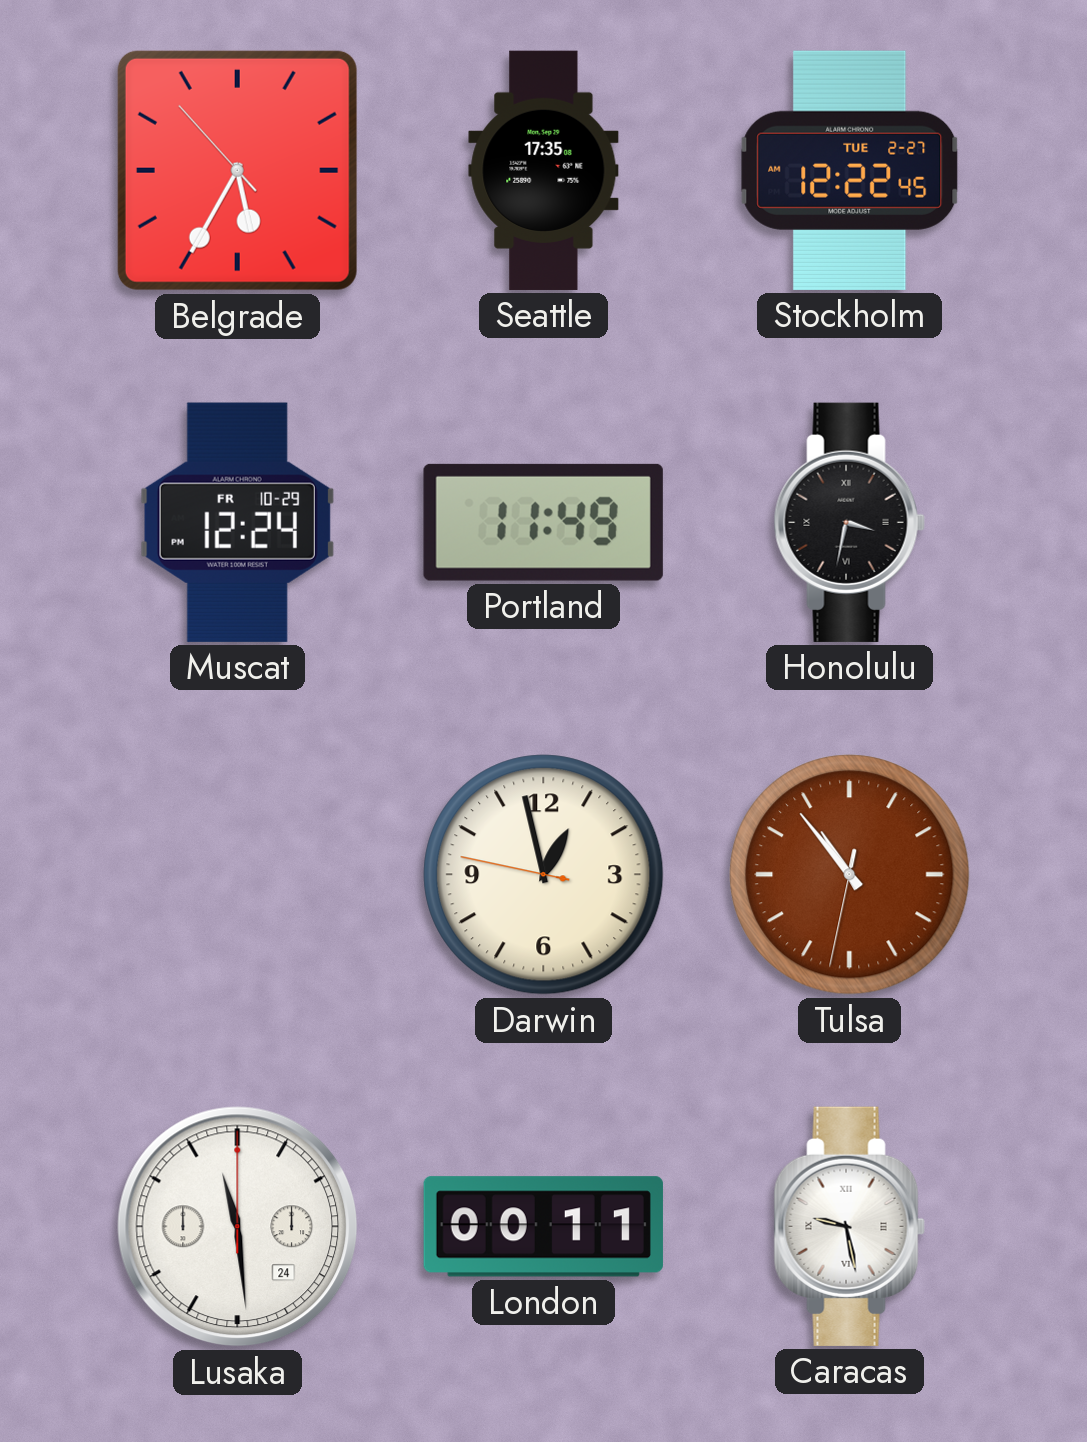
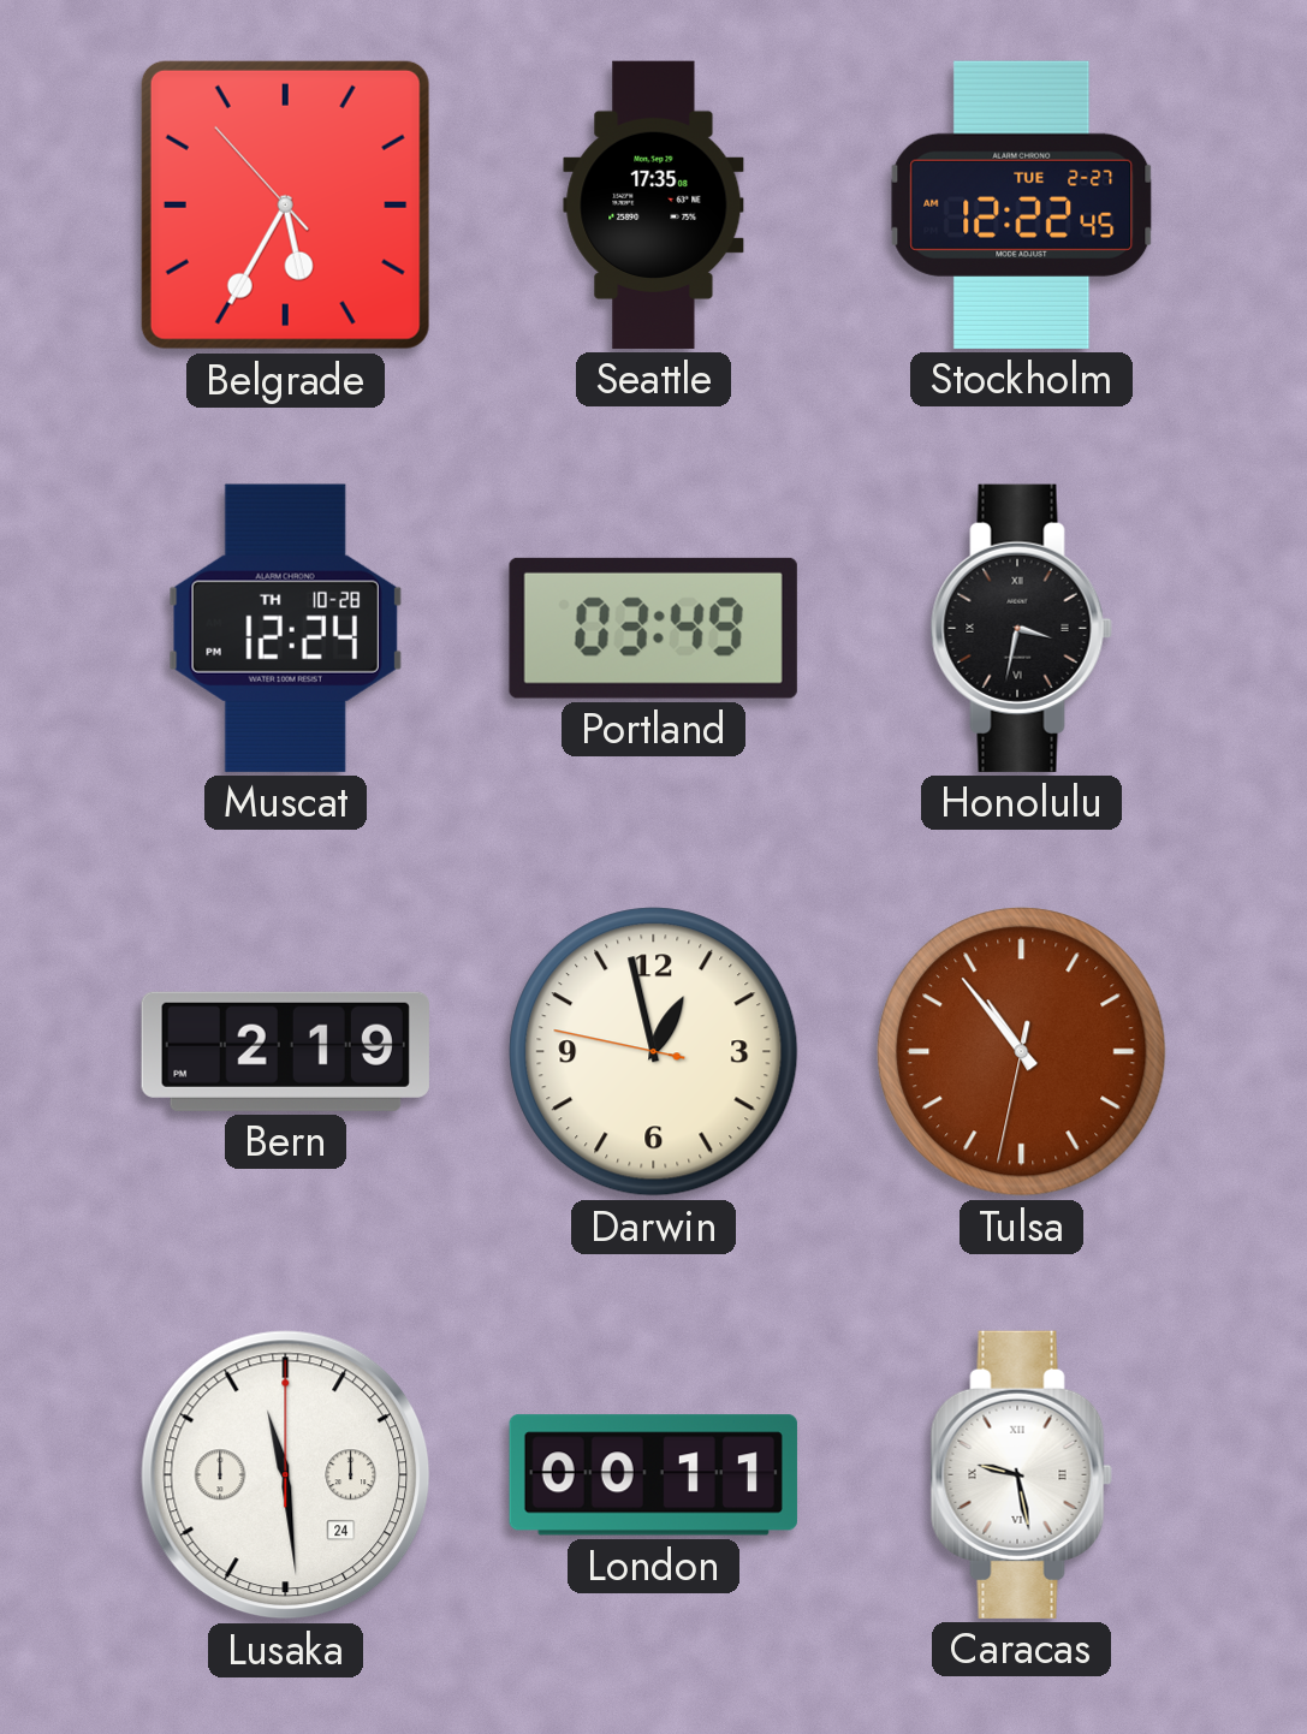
Muscat date: FR 10-29 -> TH 10-28
Portland: 11:49 -> 03:49
Bern: none -> 2:19
